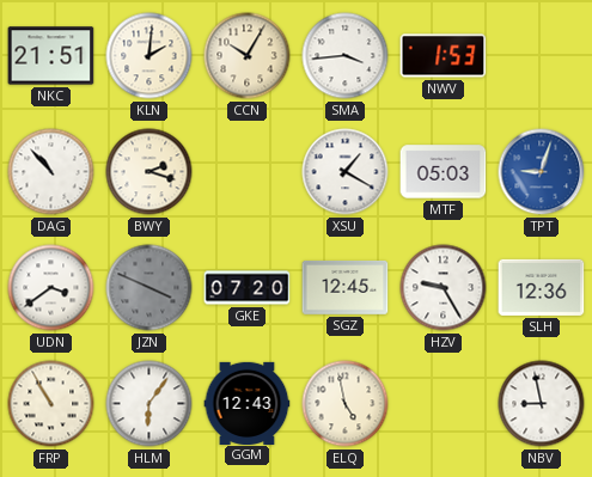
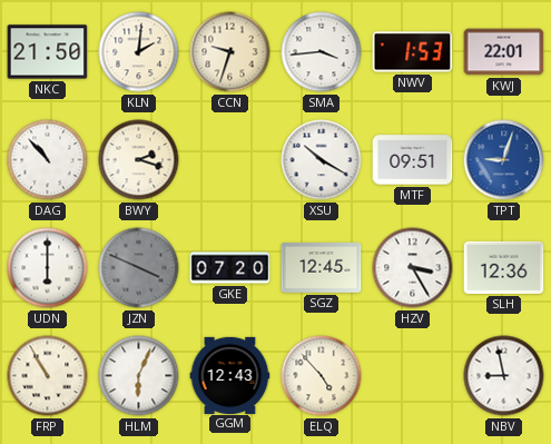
NKC: 21:51 -> 21:50
CCN: 10:05 -> 9:33
KWJ: none -> 22:01
XSU: 1:20 -> 10:20
MTF: 05:03 -> 09:51
UDN: 3:39 -> 6:00
HZV: 9:25 -> 3:25
HLM: 6:06 -> 6:04
ELQ: 4:58 -> 4:53
